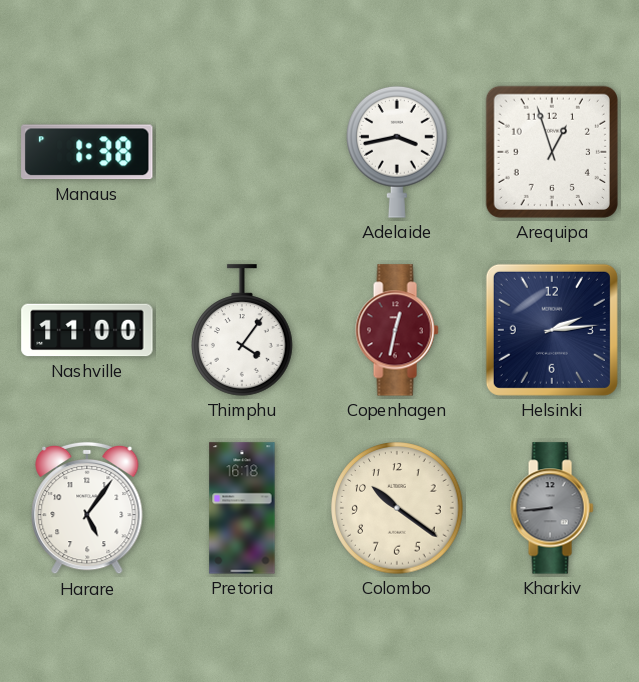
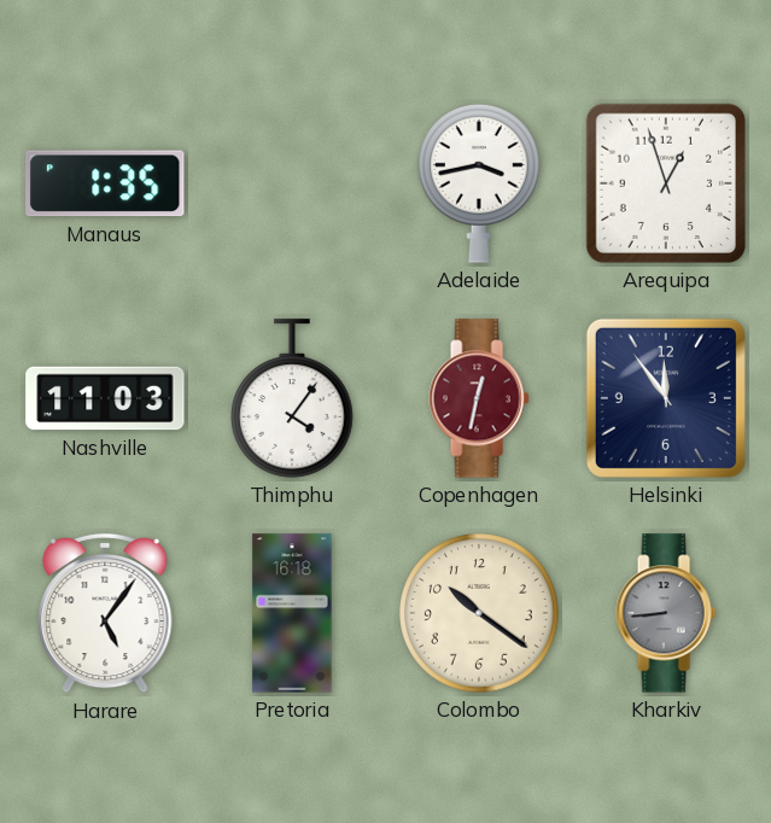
Manaus: 1:38 -> 1:35
Nashville: 11:00 -> 11:03
Helsinki: 2:14 -> 11:54
